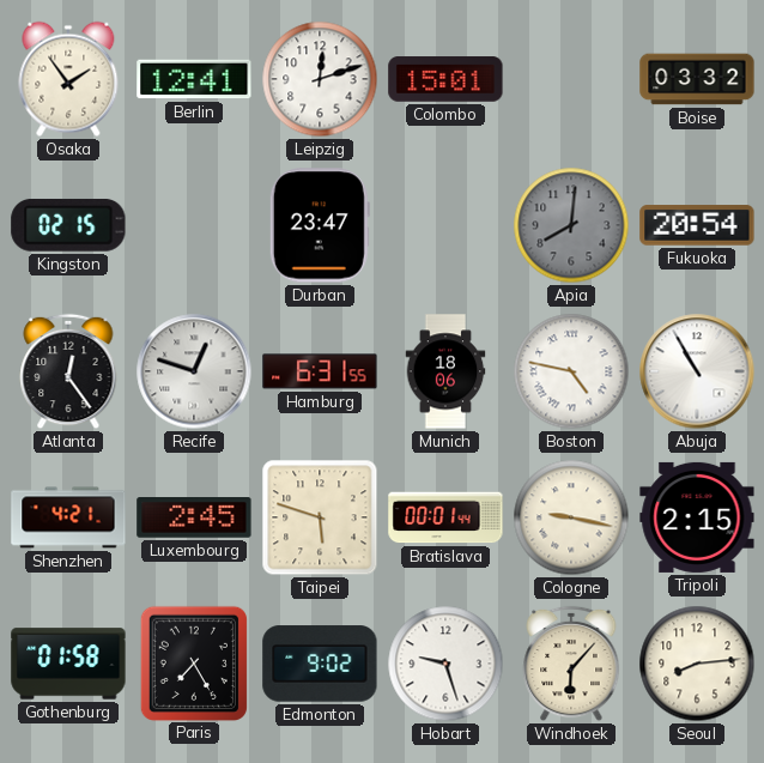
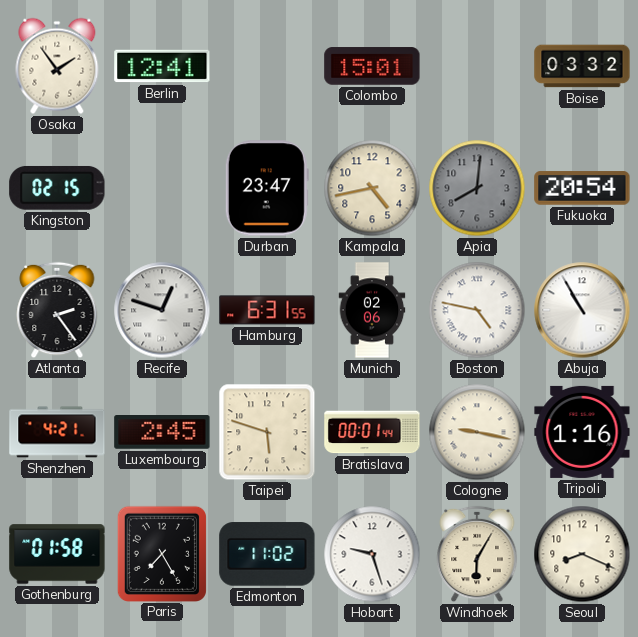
Leipzig: 12:12 -> none
Kampala: none -> 4:43
Atlanta: 12:24 -> 2:24
Munich: 18:06 -> 02:06
Tripoli: 2:15 -> 1:16
Edmonton: 9:02 -> 11:02
Windhoek: 6:07 -> 6:05
Seoul: 8:14 -> 8:19
